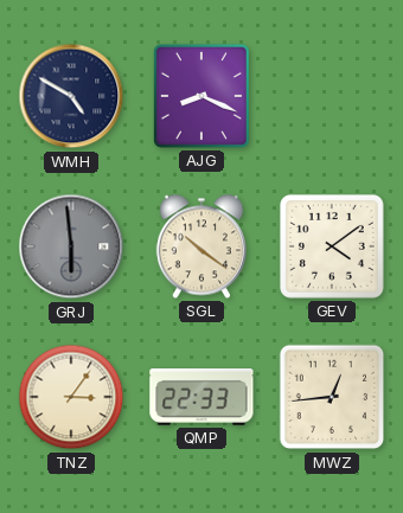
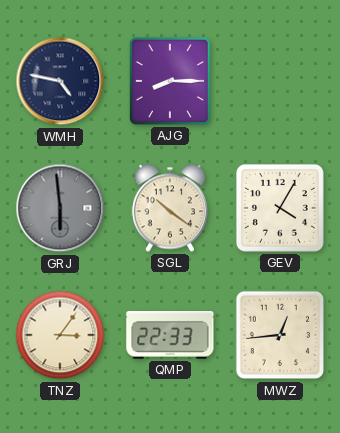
WMH: 4:50 -> 4:47
AJG: 8:19 -> 8:15
GEV: 4:09 -> 4:05
